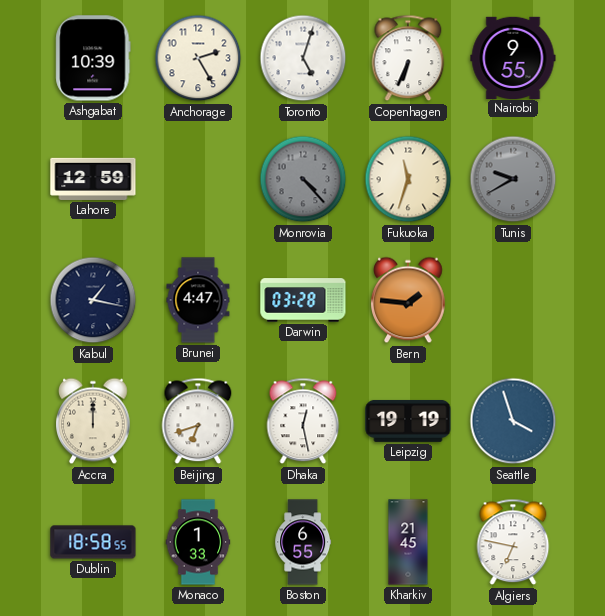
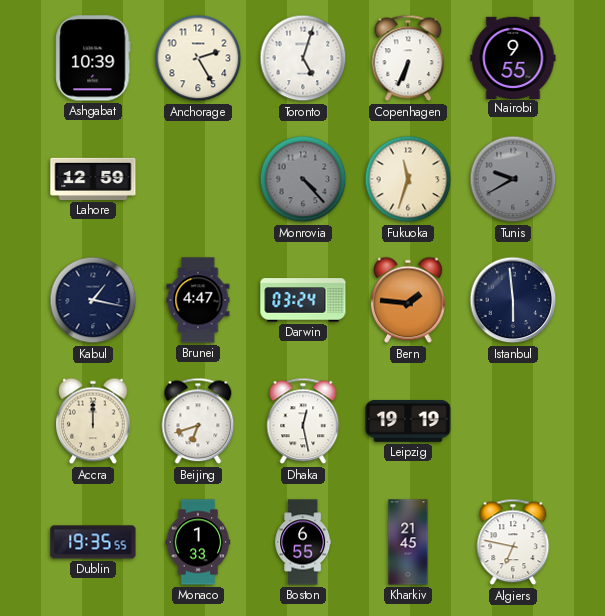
Darwin: 03:28 -> 03:24
Istanbul: none -> 5:59
Seattle: 3:57 -> none
Dublin: 18:58 -> 19:35
